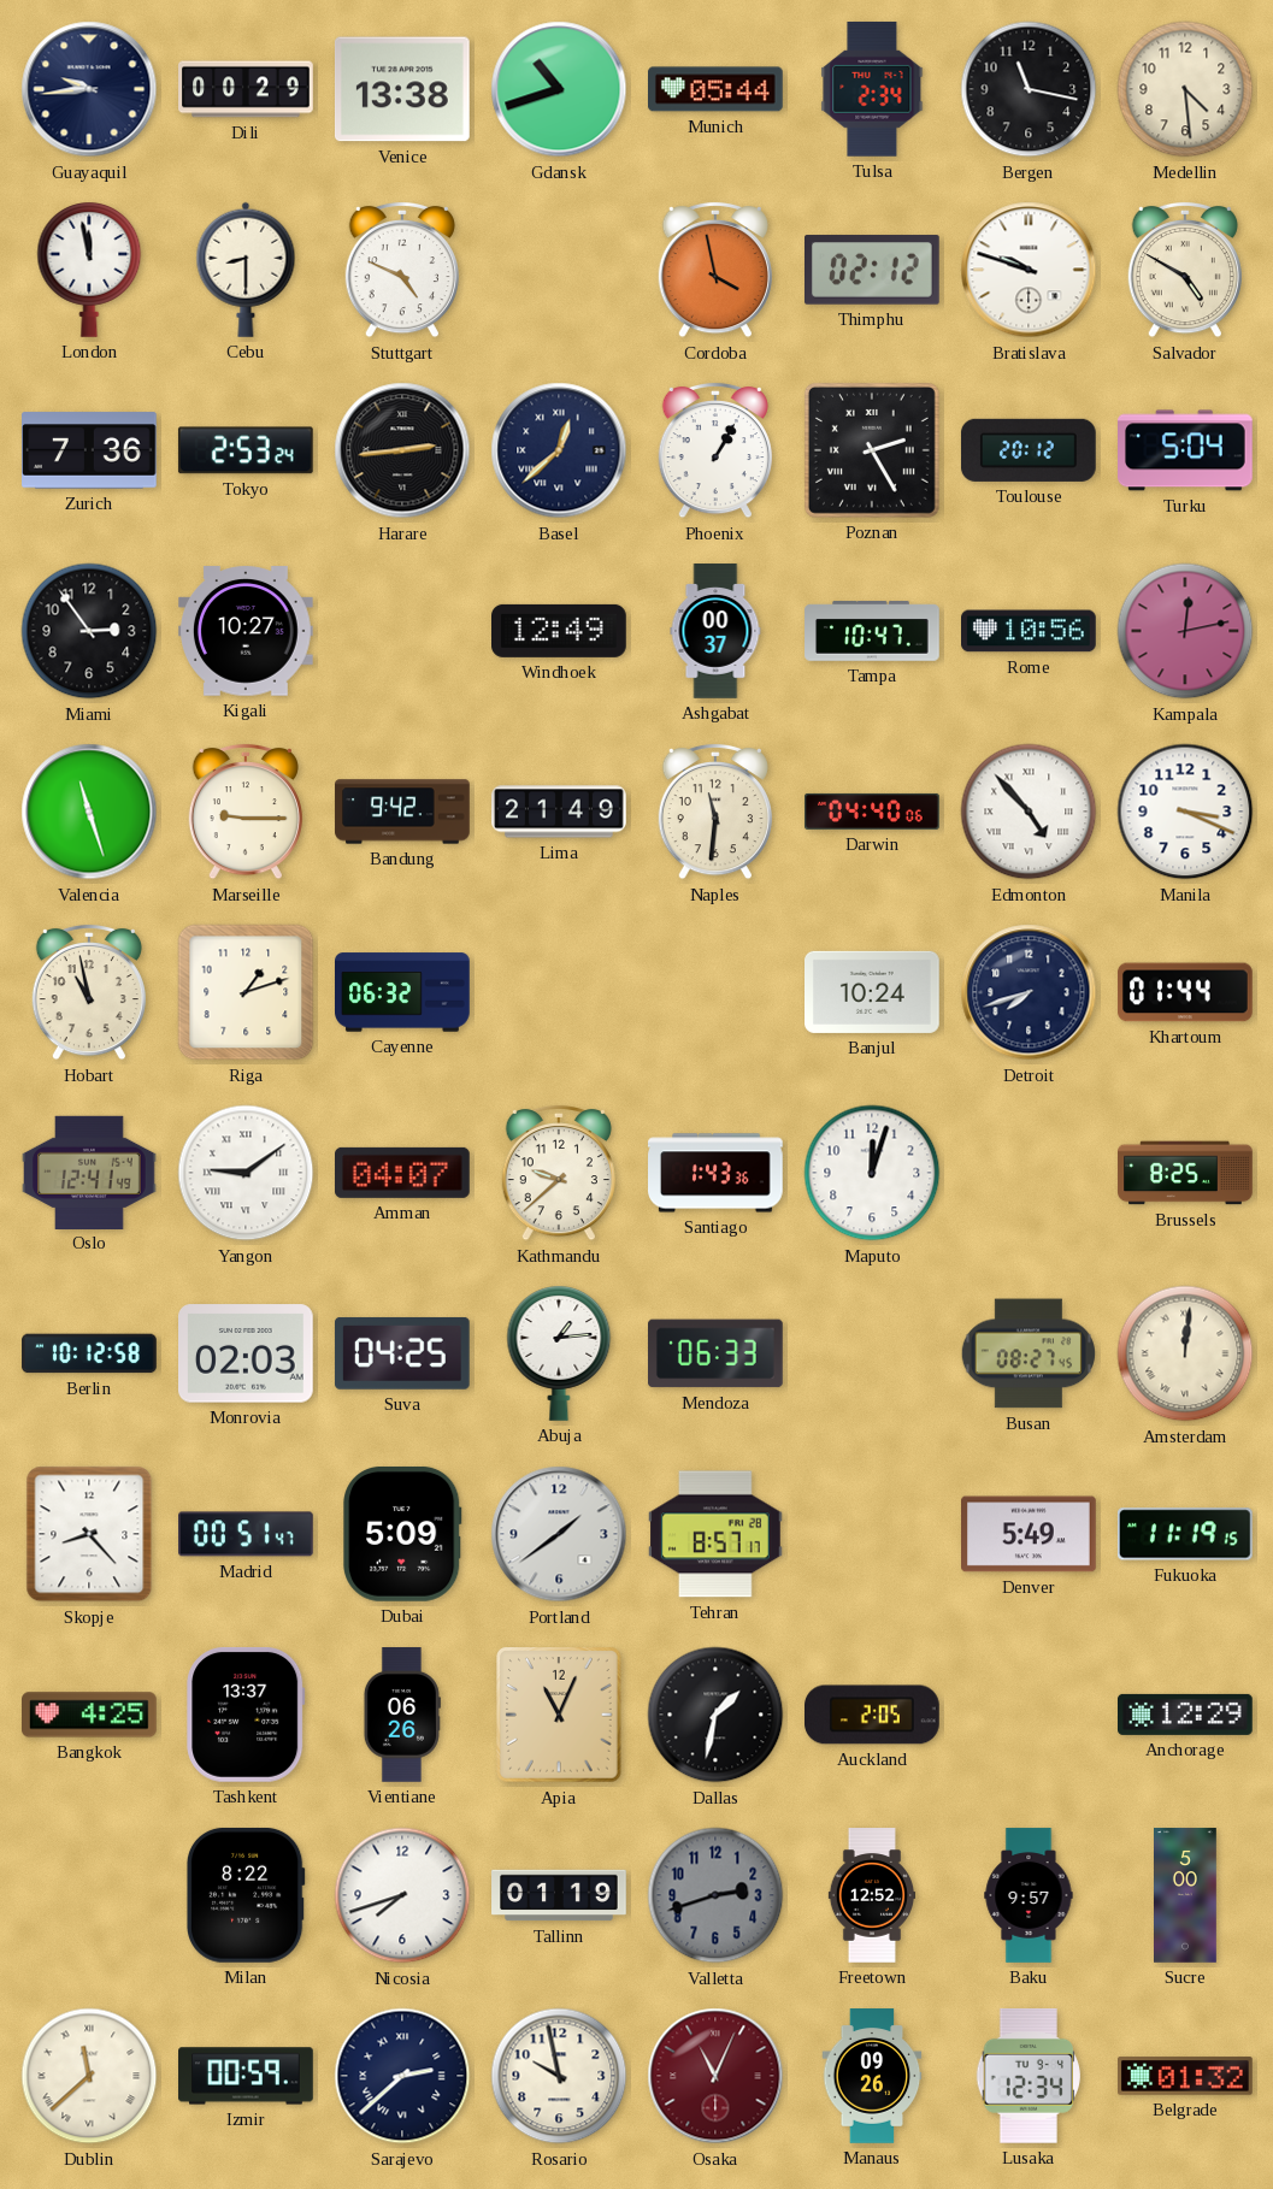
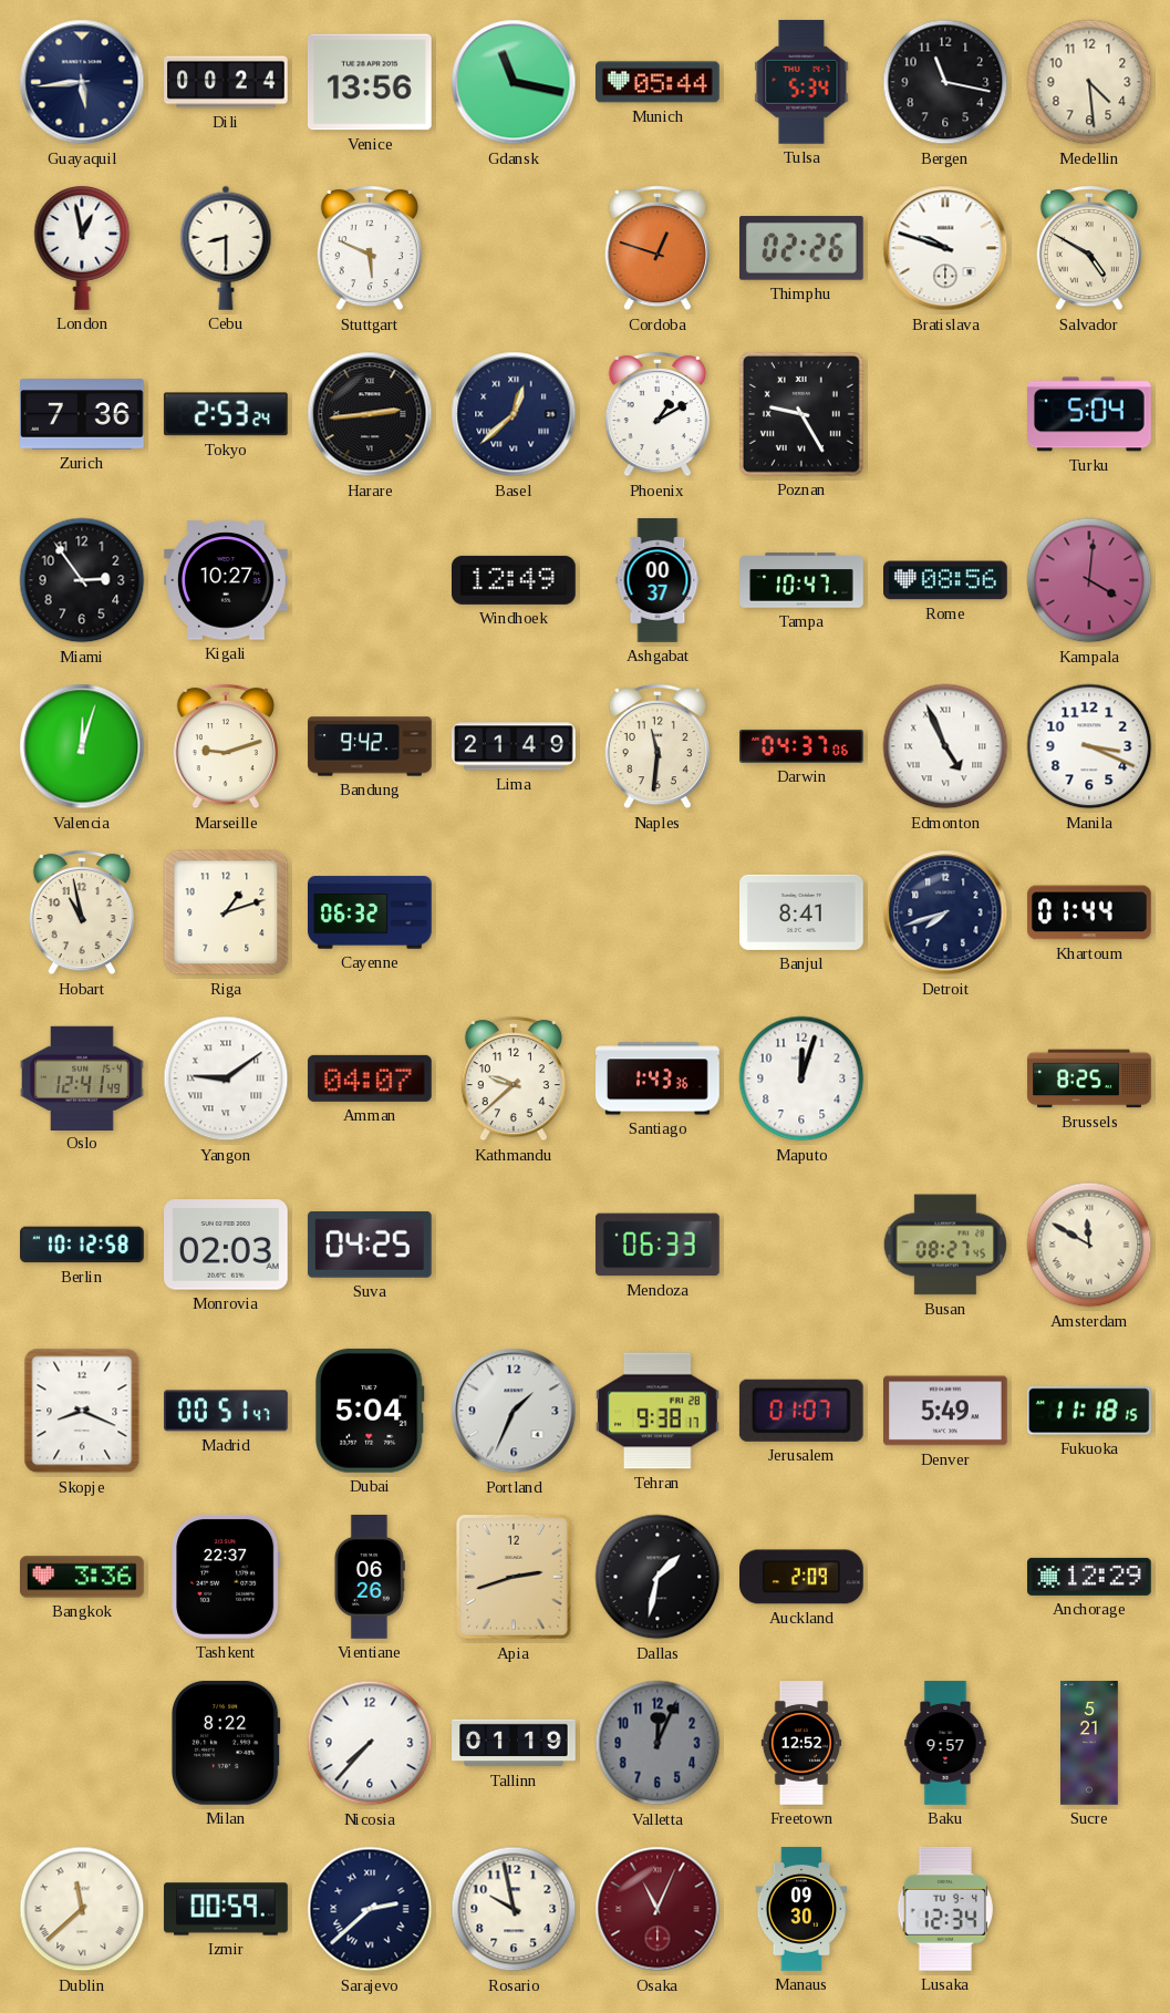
Guayaquil: 9:44 -> 5:44
Dili: 00:29 -> 00:24
Venice: 13:38 -> 13:56
Gdansk: 10:42 -> 11:17
Tulsa: 2:34 -> 5:34
London: 11:58 -> 12:58
Stuttgart: 4:49 -> 5:49
Cordoba: 3:58 -> 12:48
Thimphu: 02:12 -> 02:26
Phoenix: 1:05 -> 1:10
Poznan: 2:25 -> 9:25
Toulouse: 20:12 -> none
Rome: 10:56 -> 08:56
Kampala: 12:13 -> 4:01
Valencia: 11:27 -> 12:03
Marseille: 9:15 -> 9:12
Darwin: 04:40 -> 04:37
Edmonton: 4:53 -> 4:56
Banjul: 10:24 -> 8:41
Abuja: 1:14 -> none
Amsterdam: 12:01 -> 11:50
Skopje: 8:23 -> 8:19
Dubai: 5:09 -> 5:04
Portland: 1:39 -> 1:34
Tehran: 8:57 -> 9:38
Jerusalem: none -> 01:07
Fukuoka: 11:19 -> 11:18
Bangkok: 4:25 -> 3:36
Tashkent: 13:37 -> 22:37
Apia: 11:04 -> 2:42
Auckland: 2:05 -> 2:09
Nicosia: 7:42 -> 7:37
Valletta: 2:42 -> 12:04
Sucre: 5:00 -> 5:21
Manaus: 09:26 -> 09:30
Belgrade: 01:32 -> none
